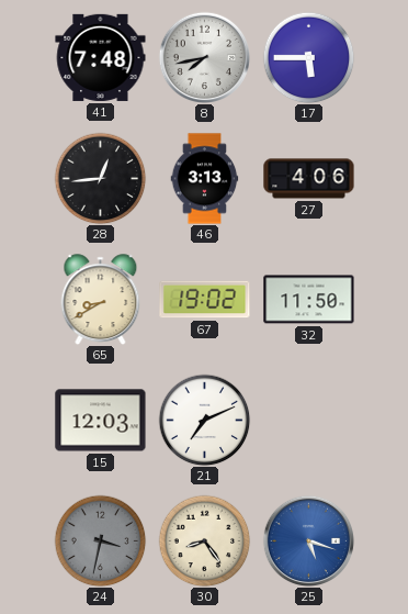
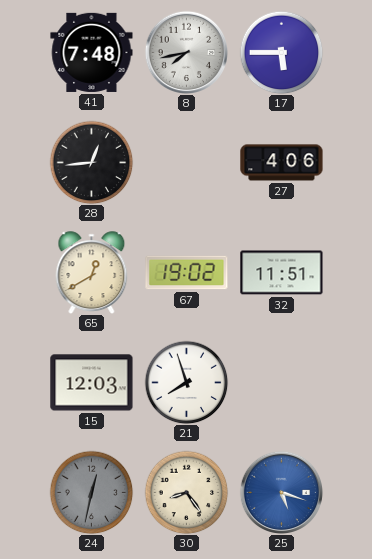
46: 3:13 -> none
65: 8:40 -> 12:40
32: 11:50 -> 11:51
21: 7:11 -> 7:57
24: 3:32 -> 12:32
